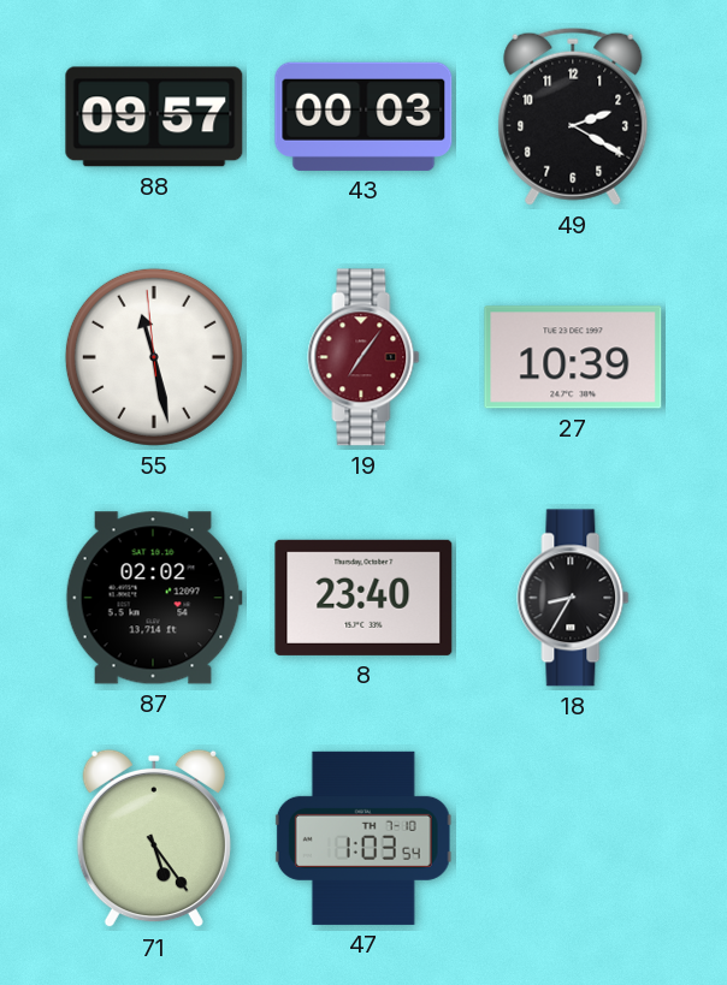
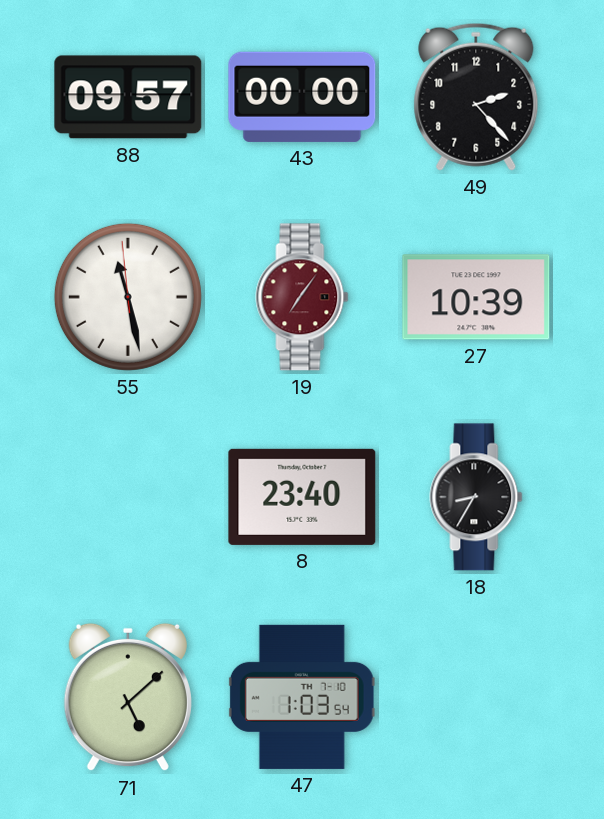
43: 00:03 -> 00:00
49: 2:20 -> 2:23
87: 02:02 -> none
71: 5:24 -> 5:08
